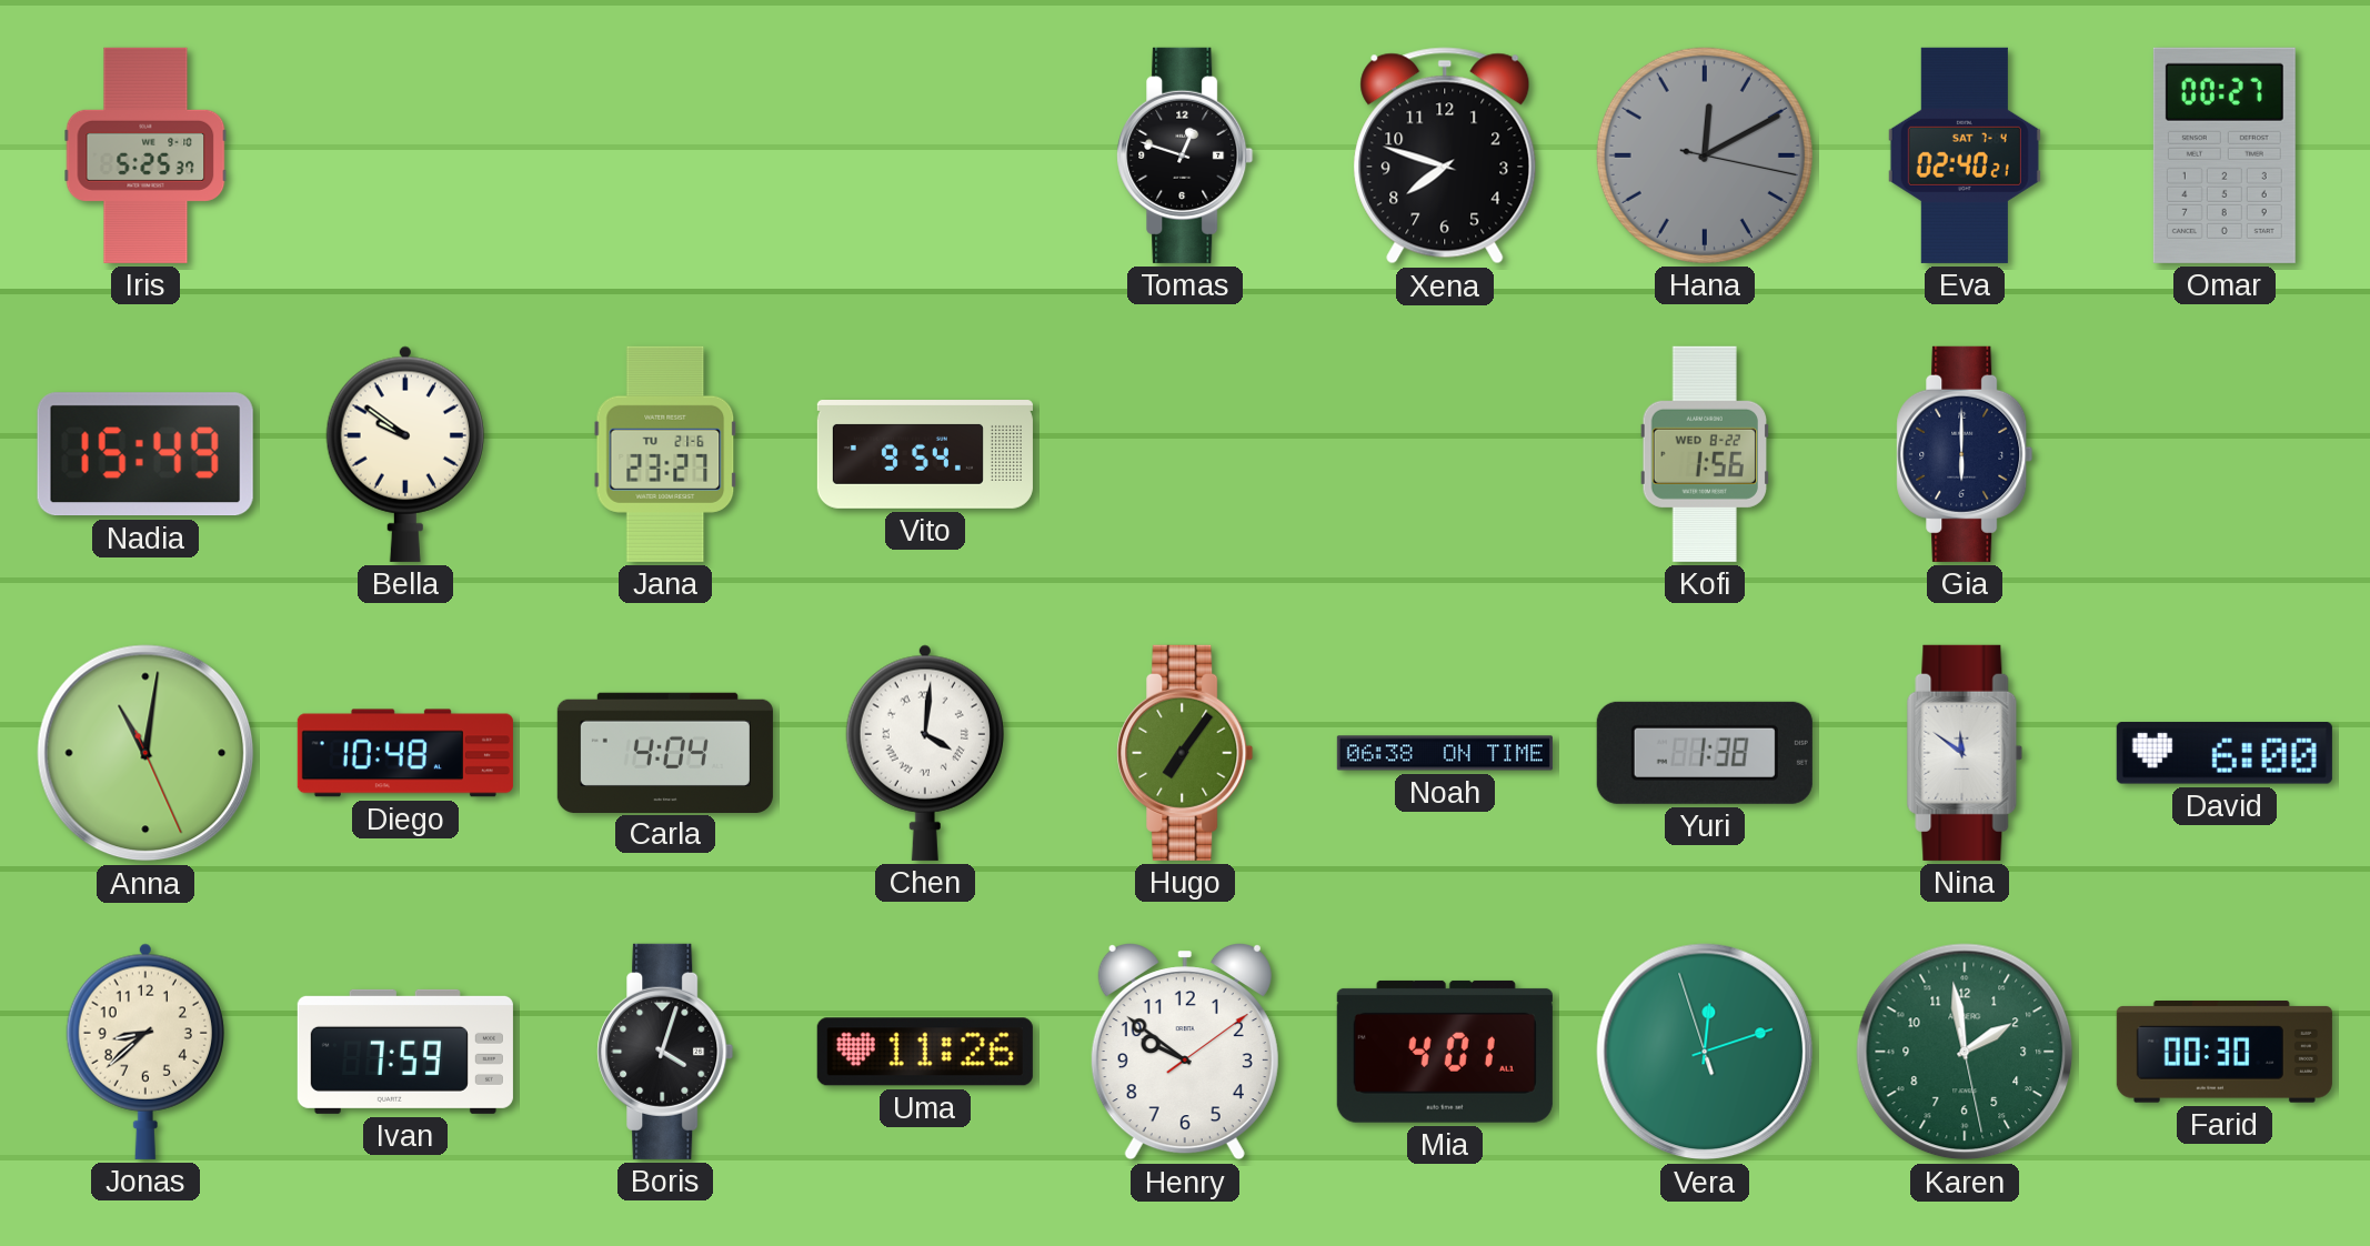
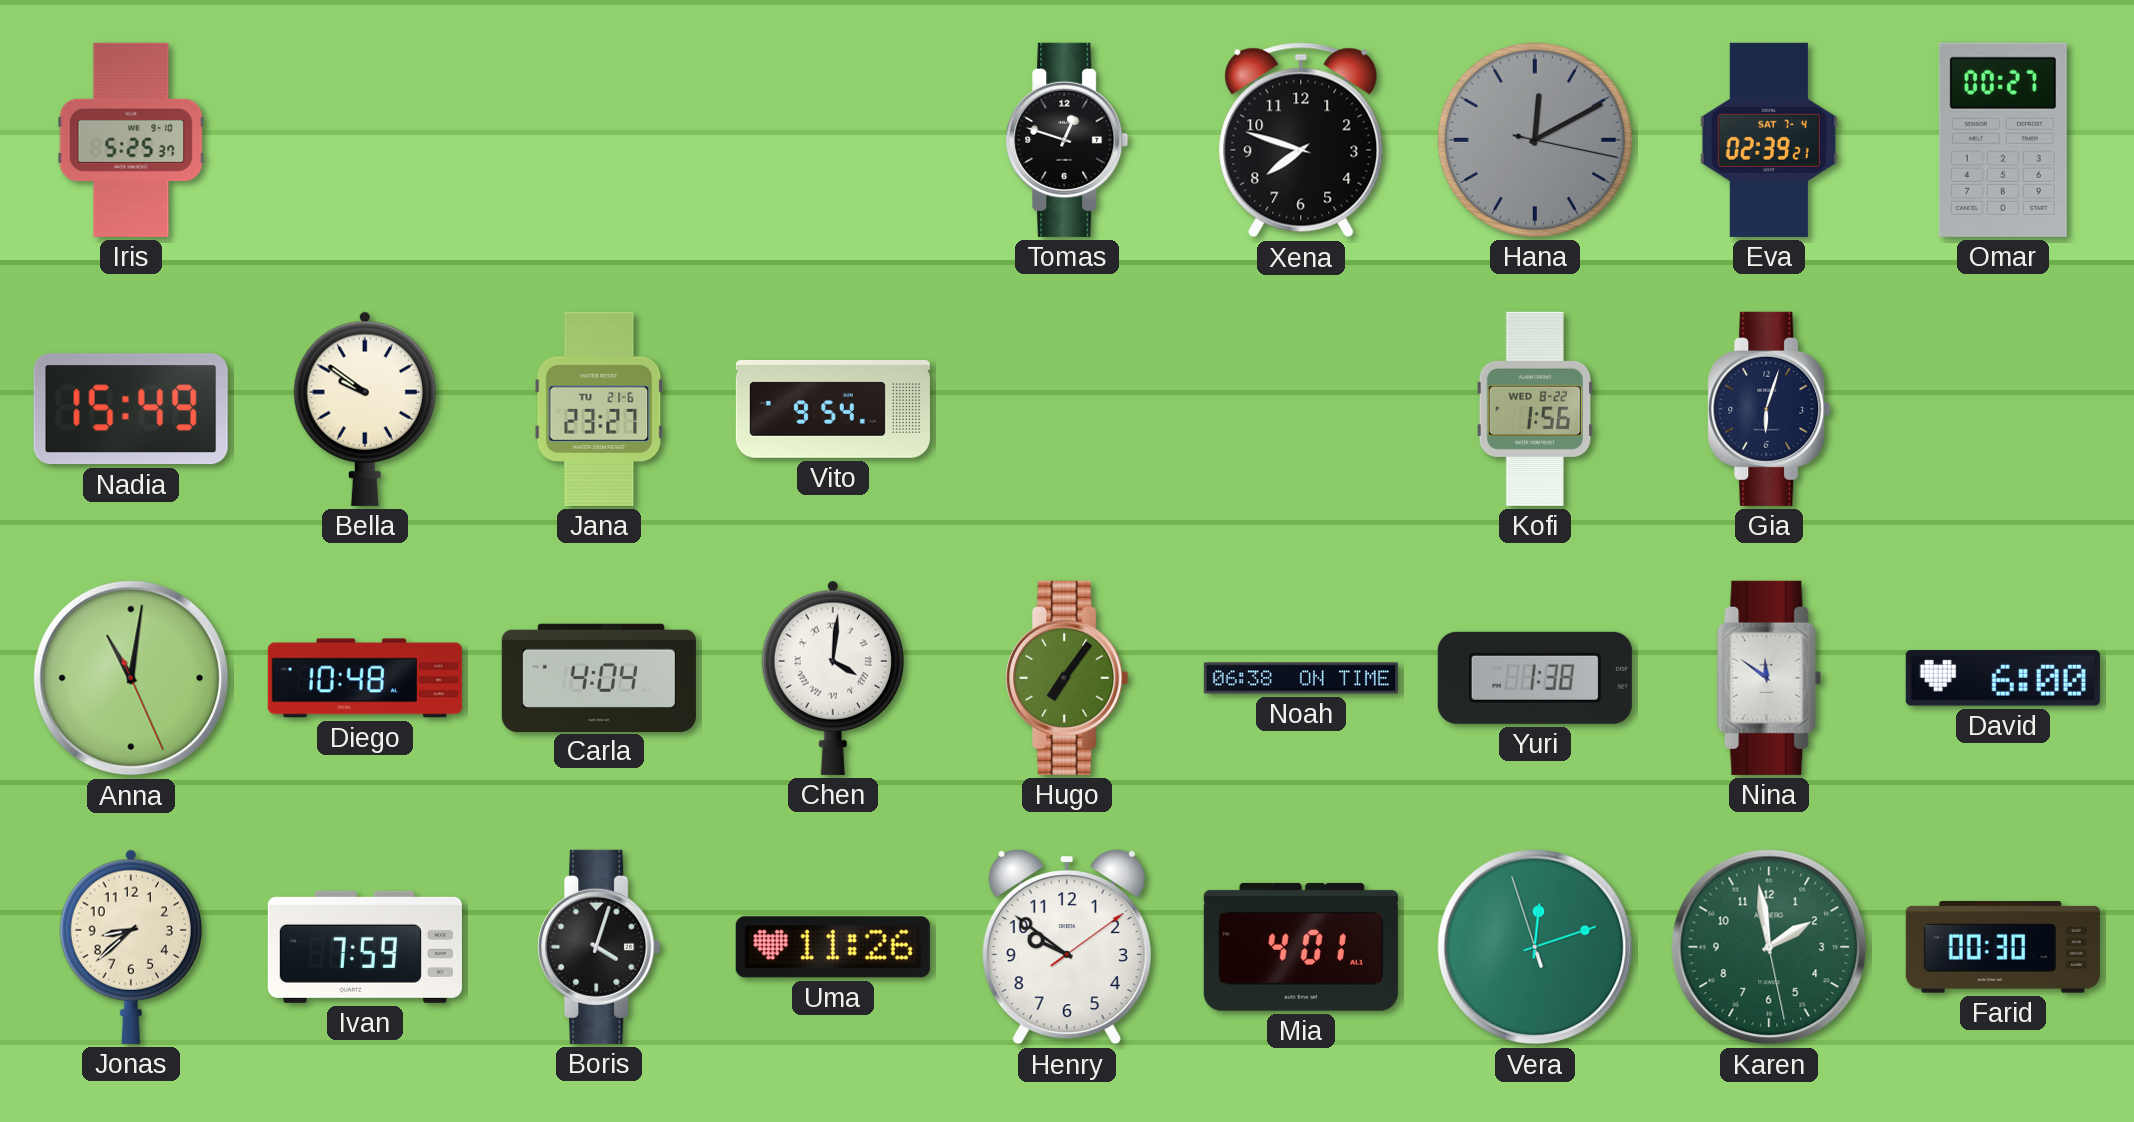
Eva: 02:40 -> 02:39
Gia: 6:00 -> 6:03
